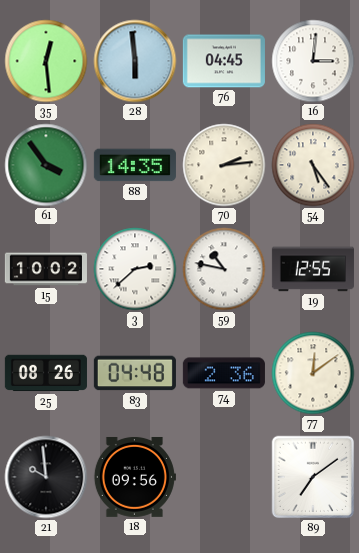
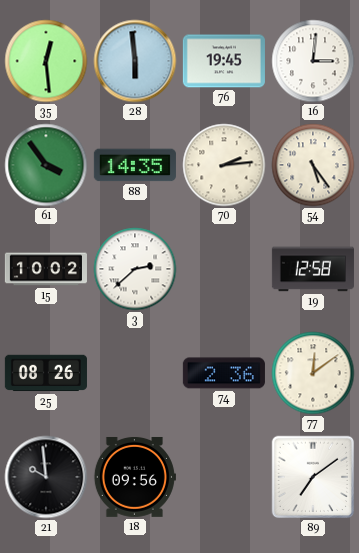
76: 04:45 -> 19:45
59: 10:47 -> none
19: 12:55 -> 12:58
83: 04:48 -> none
